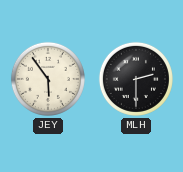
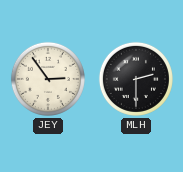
JEY: 5:54 -> 2:54
